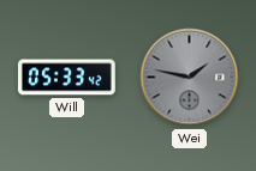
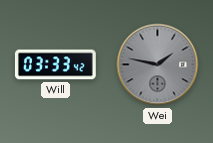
Will: 05:33 -> 03:33
